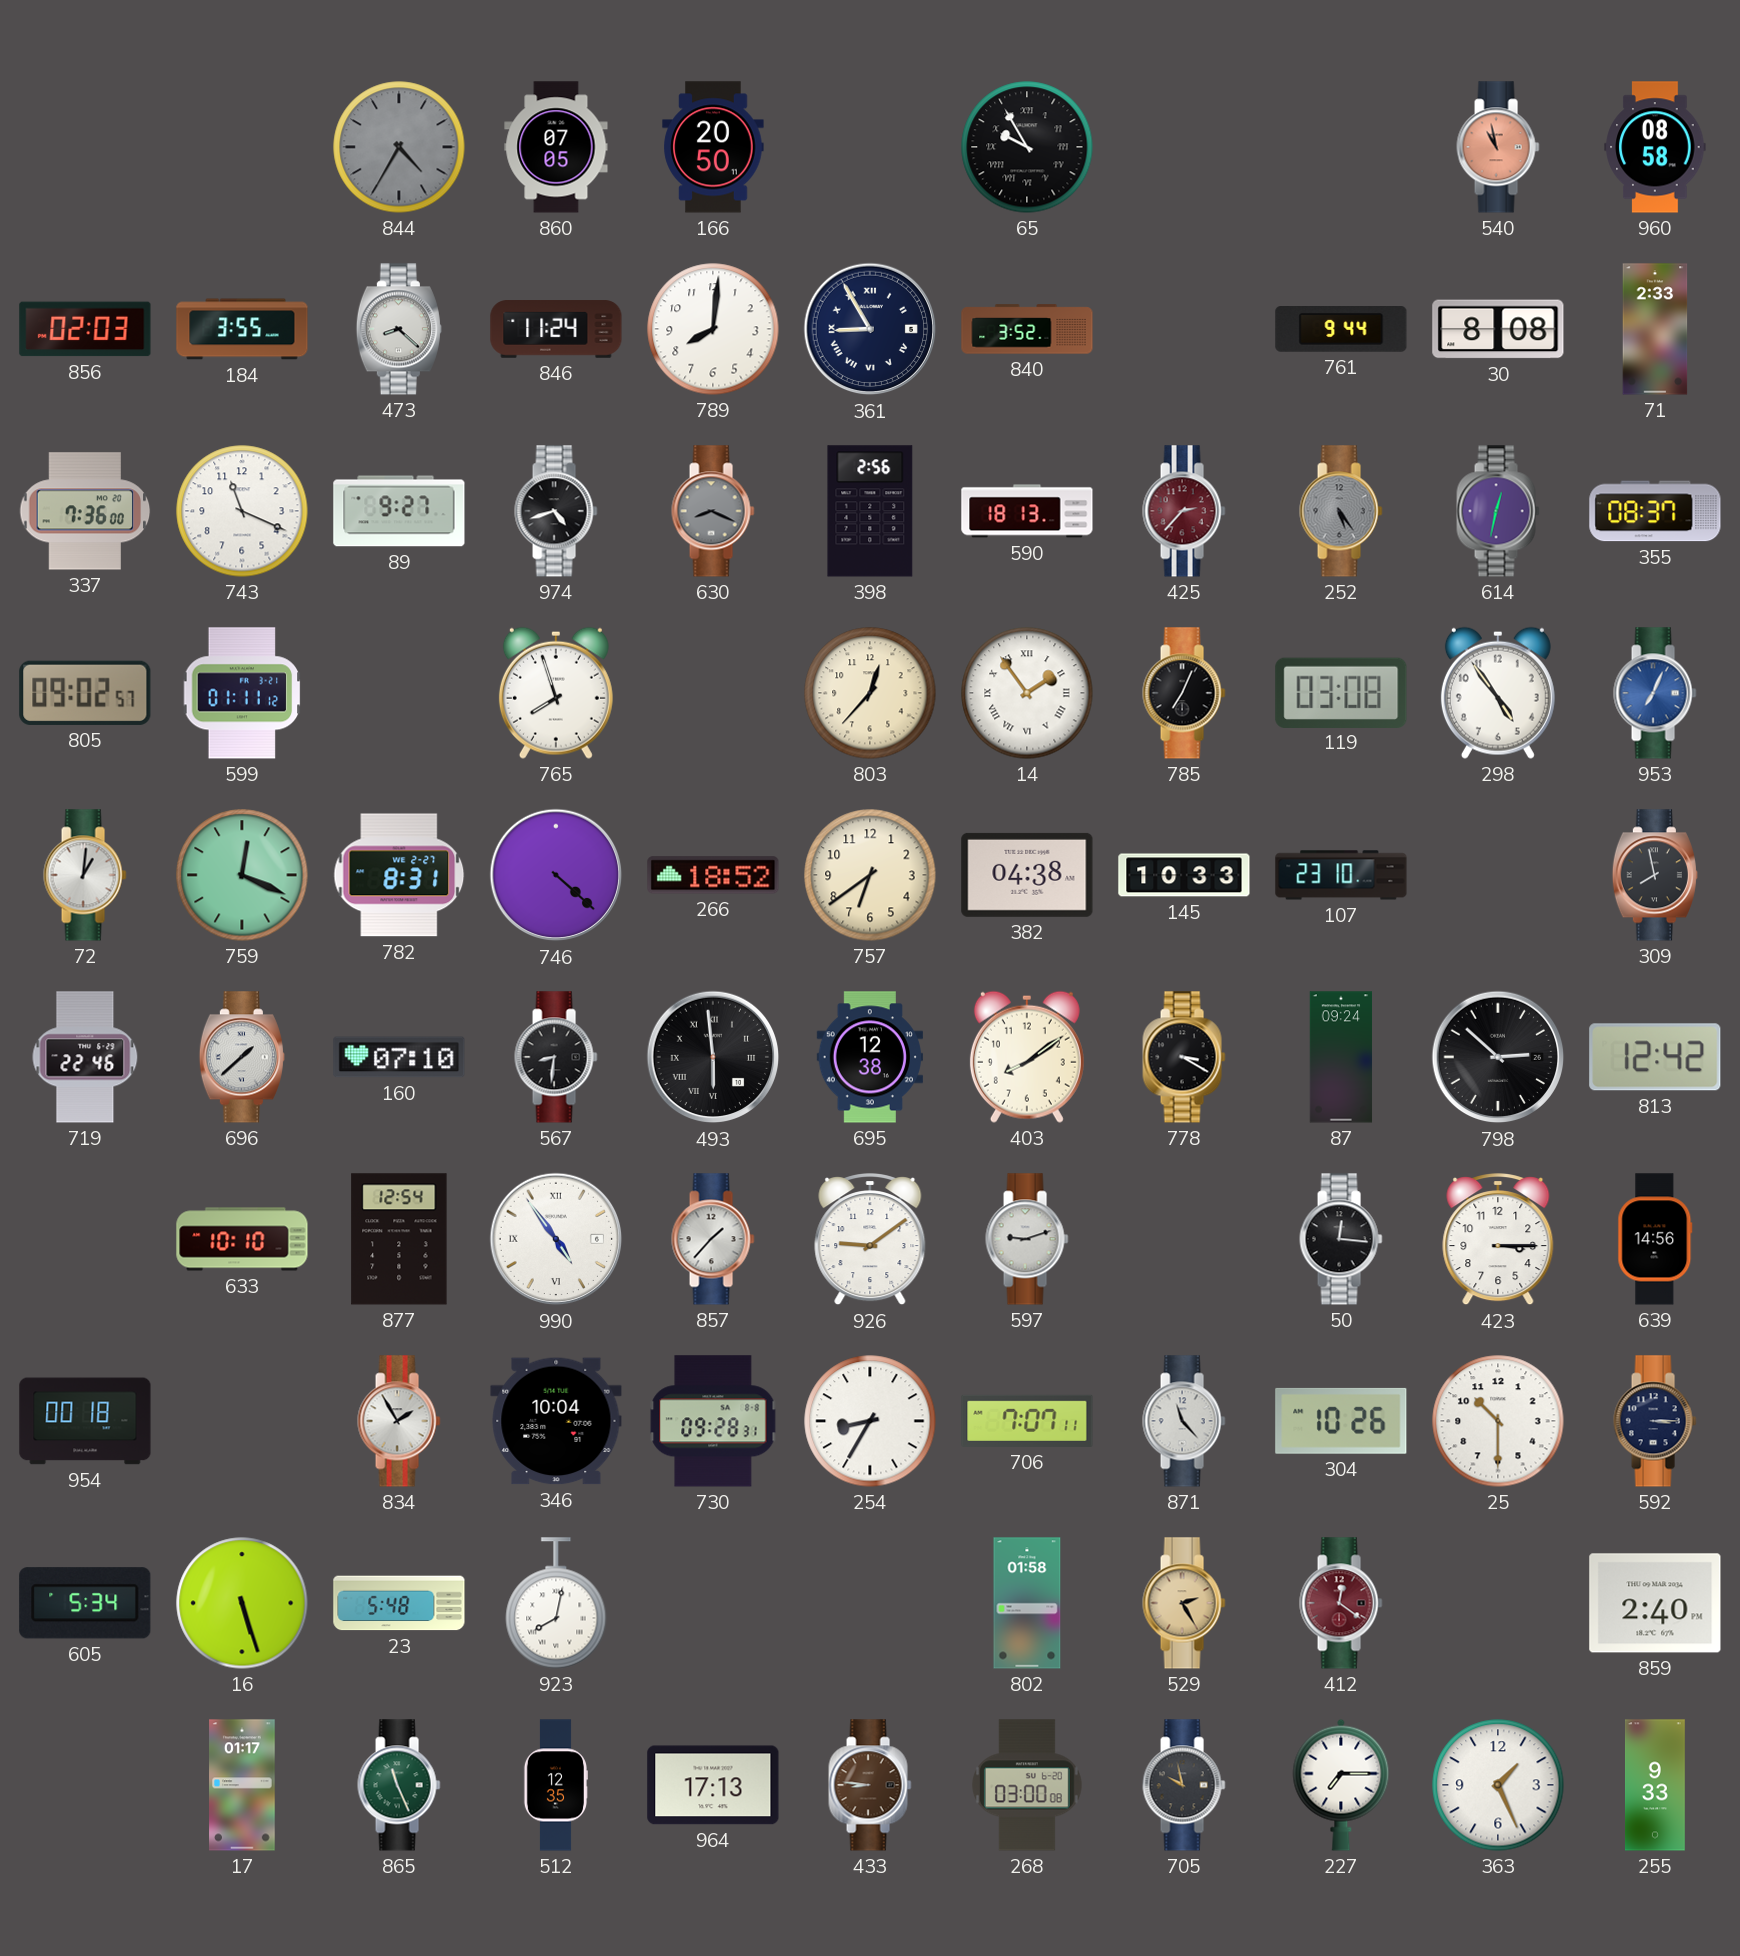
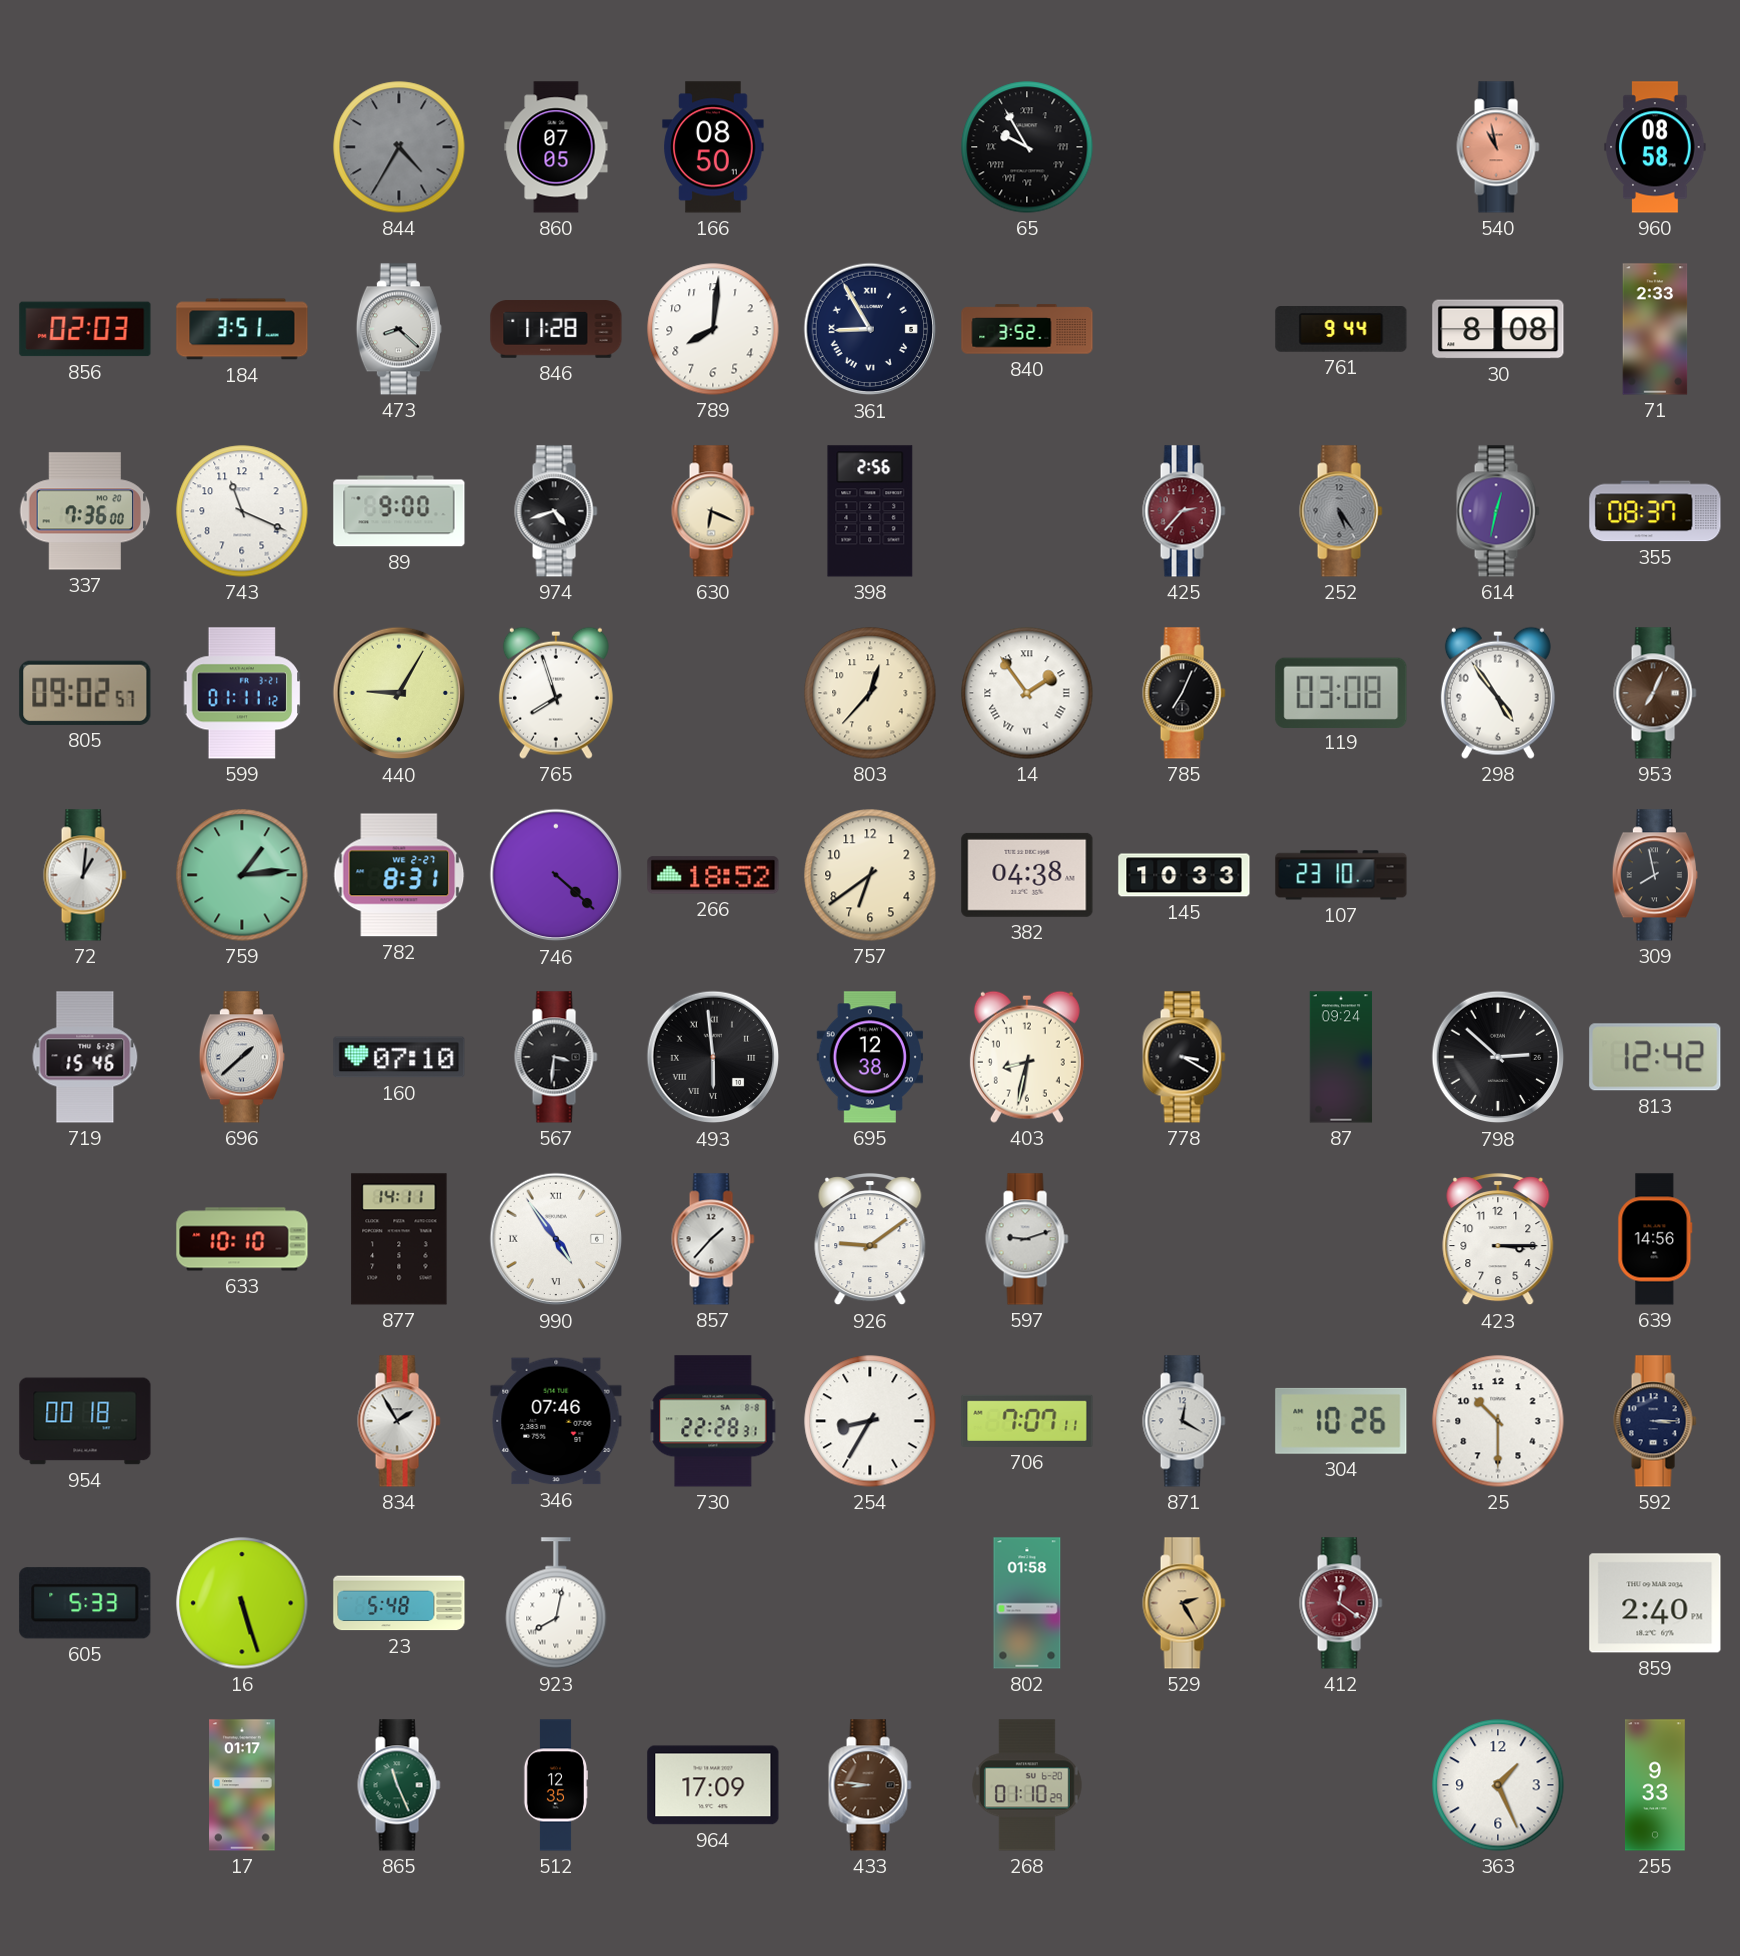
166: 20:50 -> 08:50
184: 3:55 -> 3:51
846: 11:24 -> 11:28
89: 9:27 -> 9:00
630: 8:19 -> 6:19
630 dial: grey -> cream
590: 18:13 -> none
440: none -> 9:05
953 dial: blue -> brown
759: 12:19 -> 1:14
719: 22:46 -> 15:46
567: 8:31 -> 3:31
403: 8:09 -> 8:32
877: 12:54 -> 14:11
50: 12:16 -> none
346: 10:04 -> 07:46
730: 09:28 -> 22:28
871: 11:23 -> 12:20
605: 5:34 -> 5:33
964: 17:13 -> 17:09
268: 03:00 -> 01:10
705: 9:58 -> none
227: 7:15 -> none
